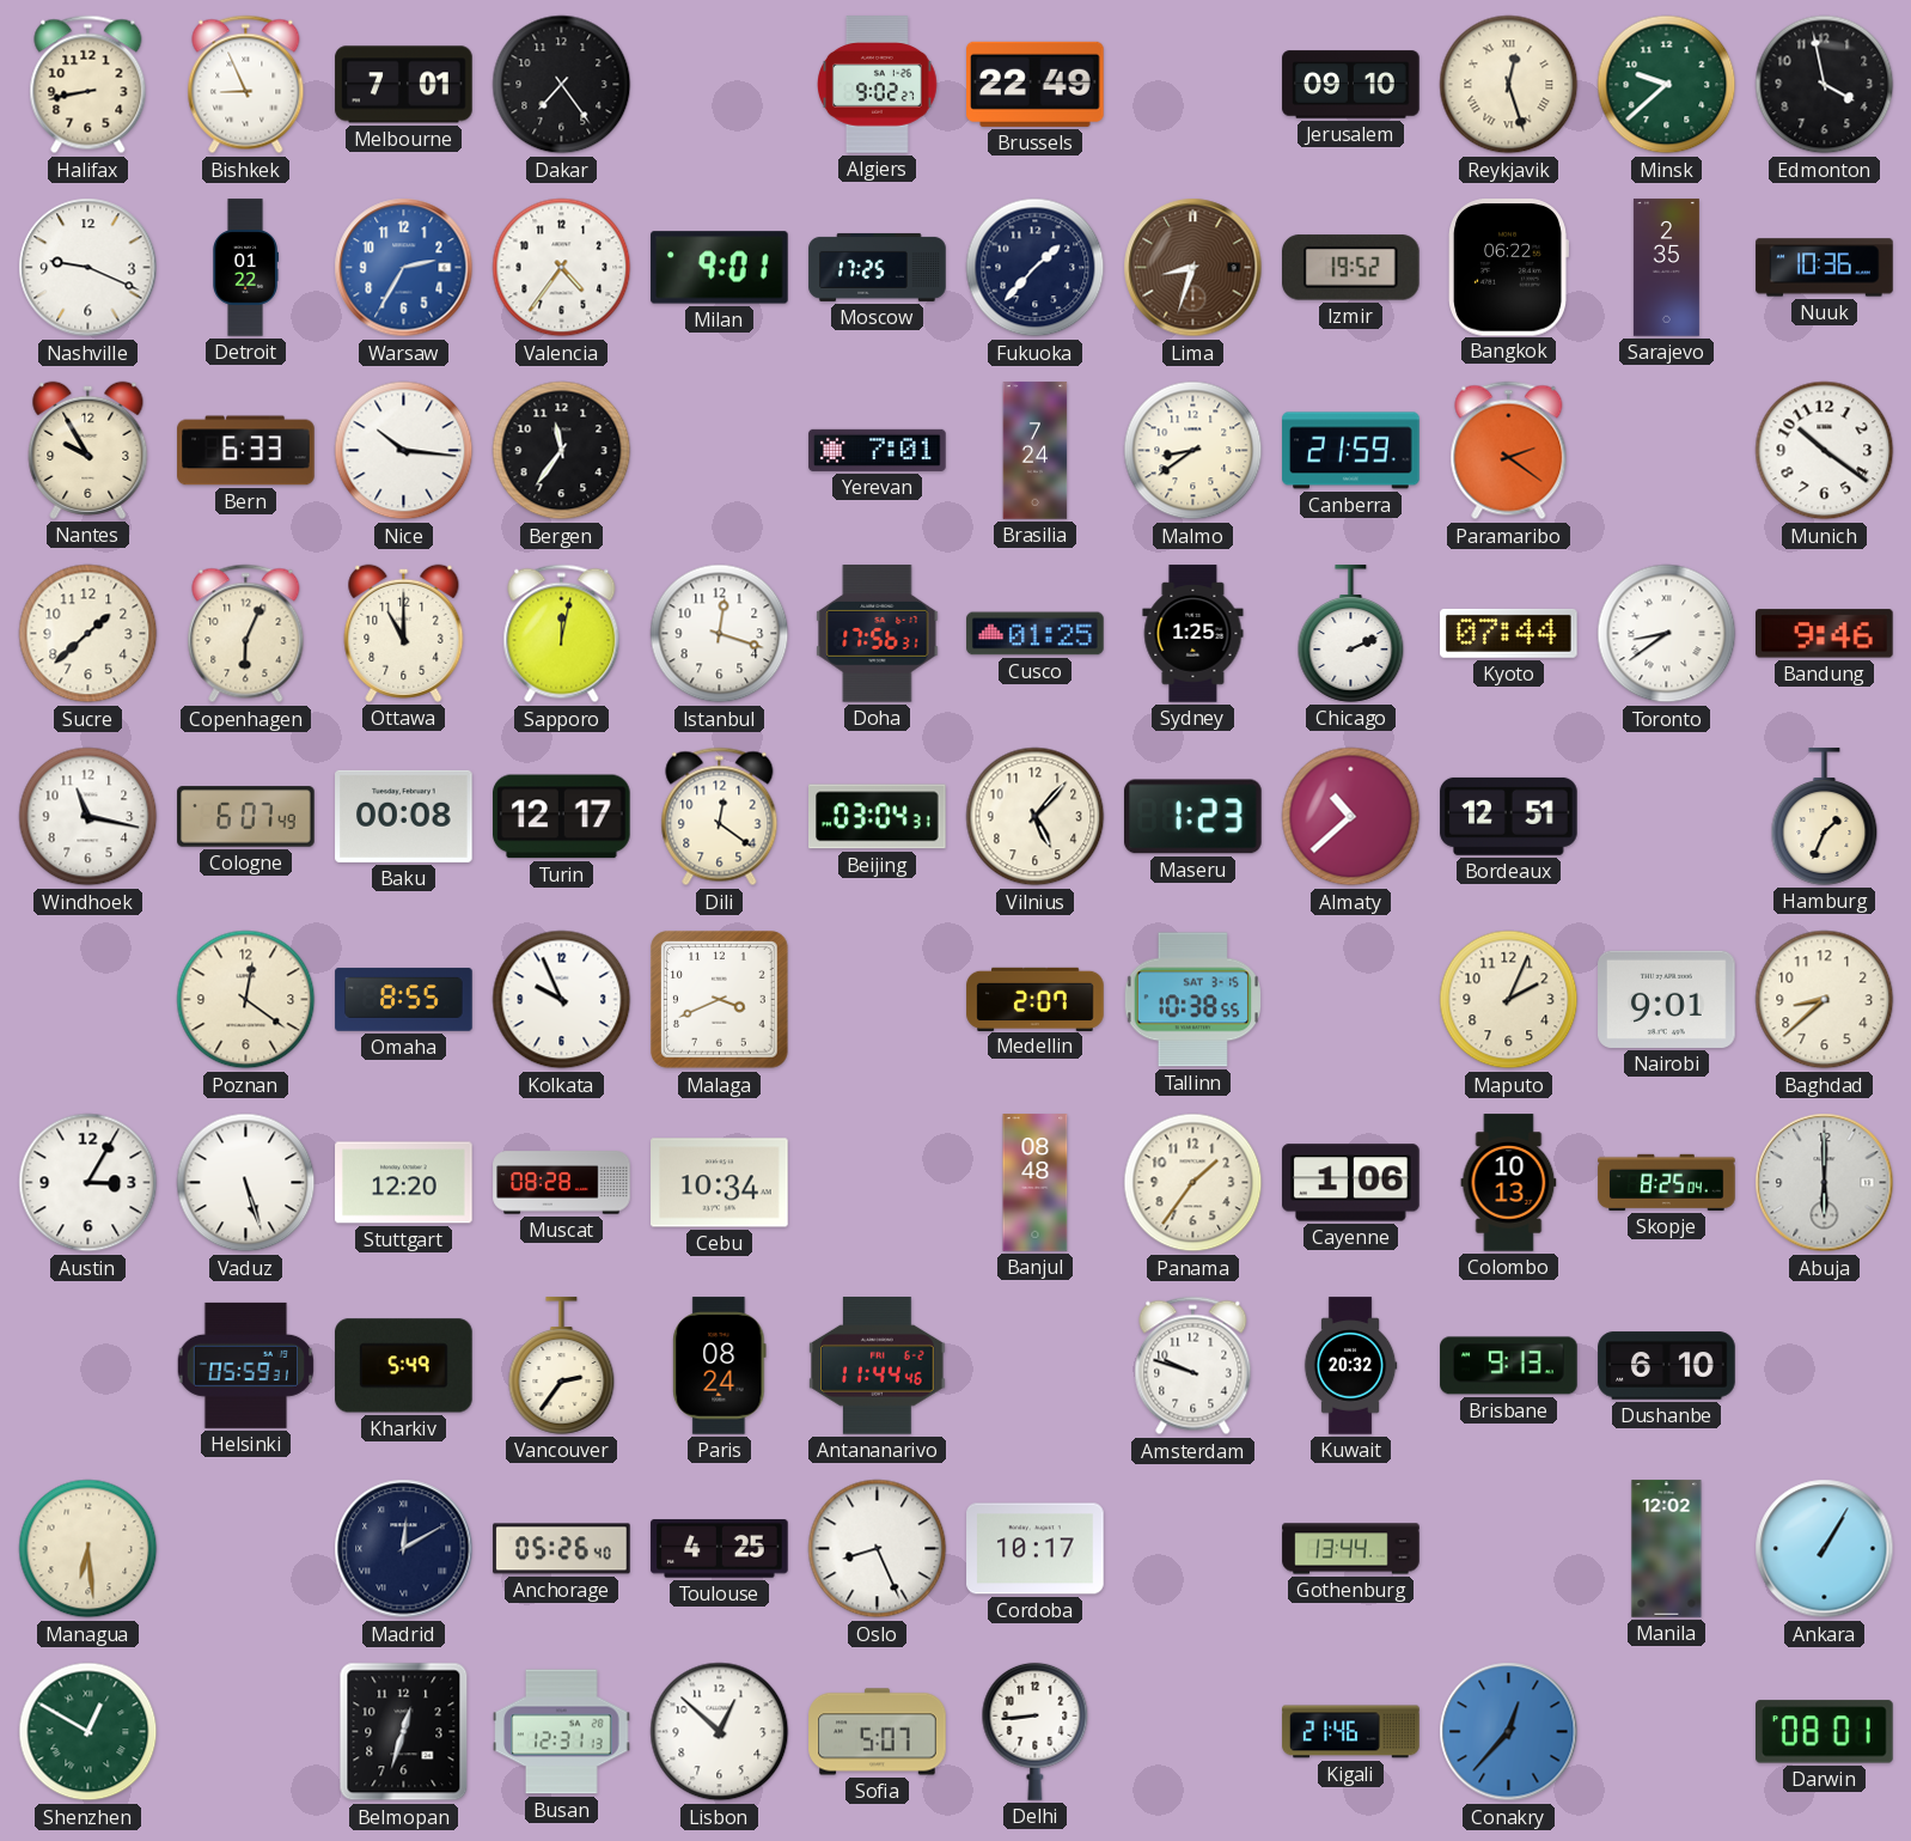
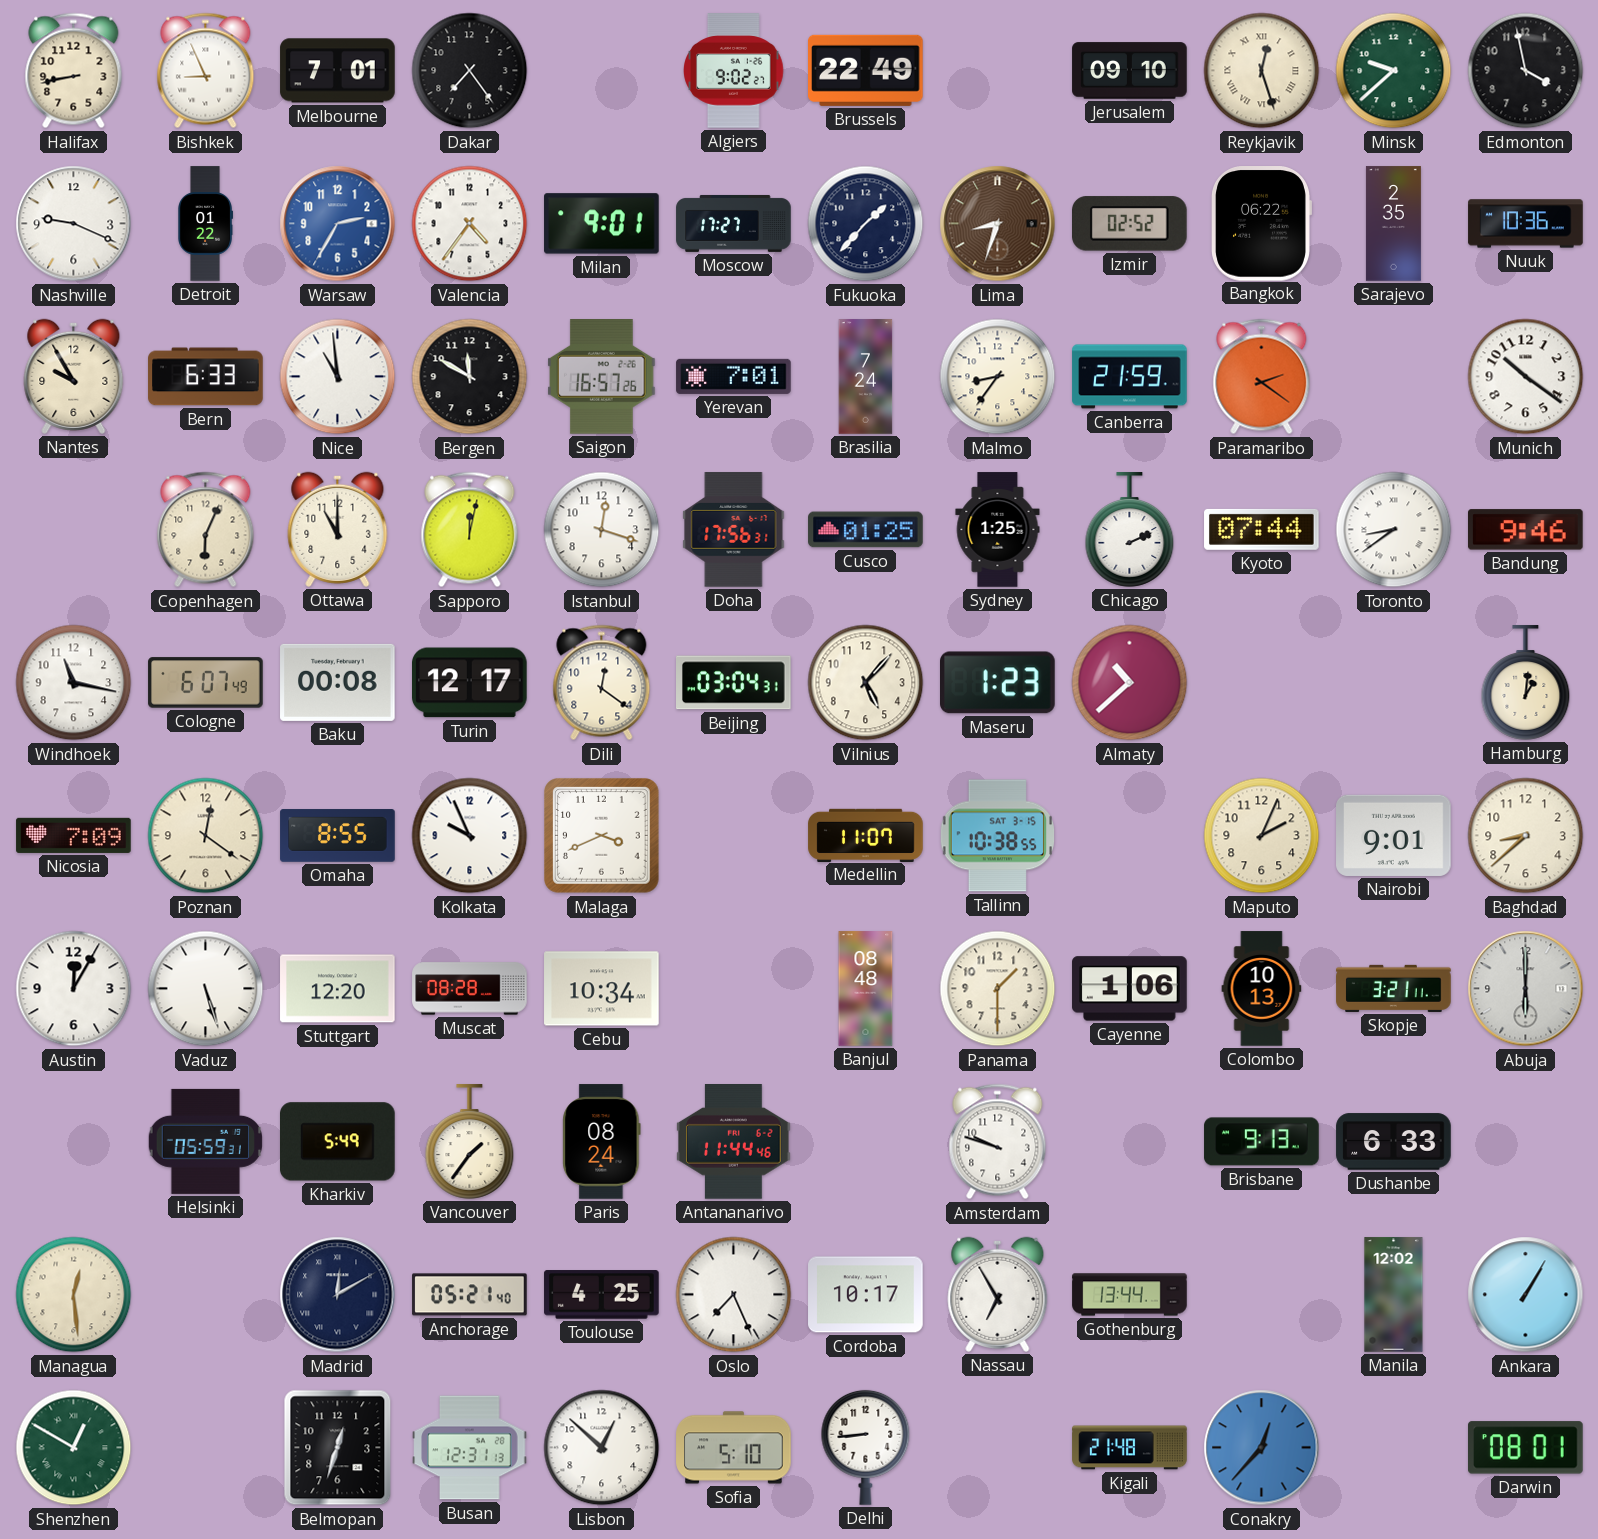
Moscow: 17:25 -> 17:27
Izmir: 19:52 -> 02:52
Nice: 10:16 -> 10:59
Bergen: 11:36 -> 11:50
Saigon: none -> 16:57
Malmo: 8:39 -> 8:36
Sucre: 1:38 -> none
Bordeaux: 12:51 -> none
Hamburg: 1:34 -> 1:01
Nicosia: none -> 7:09
Medellin: 2:07 -> 11:07
Austin: 3:05 -> 12:05
Panama: 1:36 -> 1:30
Skopje: 8:25 -> 3:21
Vancouver: 2:36 -> 1:36
Kuwait: 20:32 -> none
Dushanbe: 6:10 -> 6:33
Managua: 6:29 -> 12:29
Anchorage: 05:26 -> 05:21
Oslo: 8:26 -> 7:26
Nassau: none -> 6:55
Sofia: 5:07 -> 5:10
Kigali: 21:46 -> 21:48
